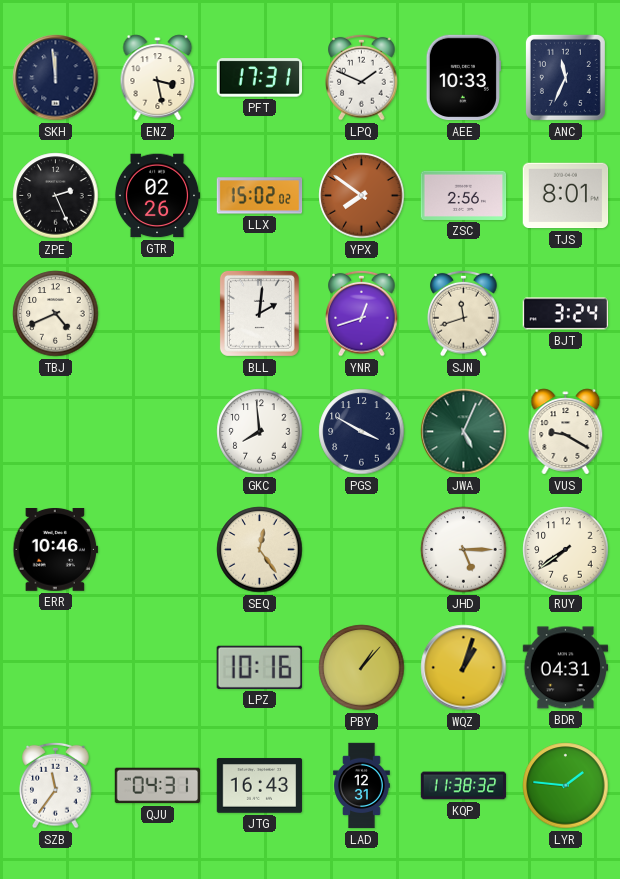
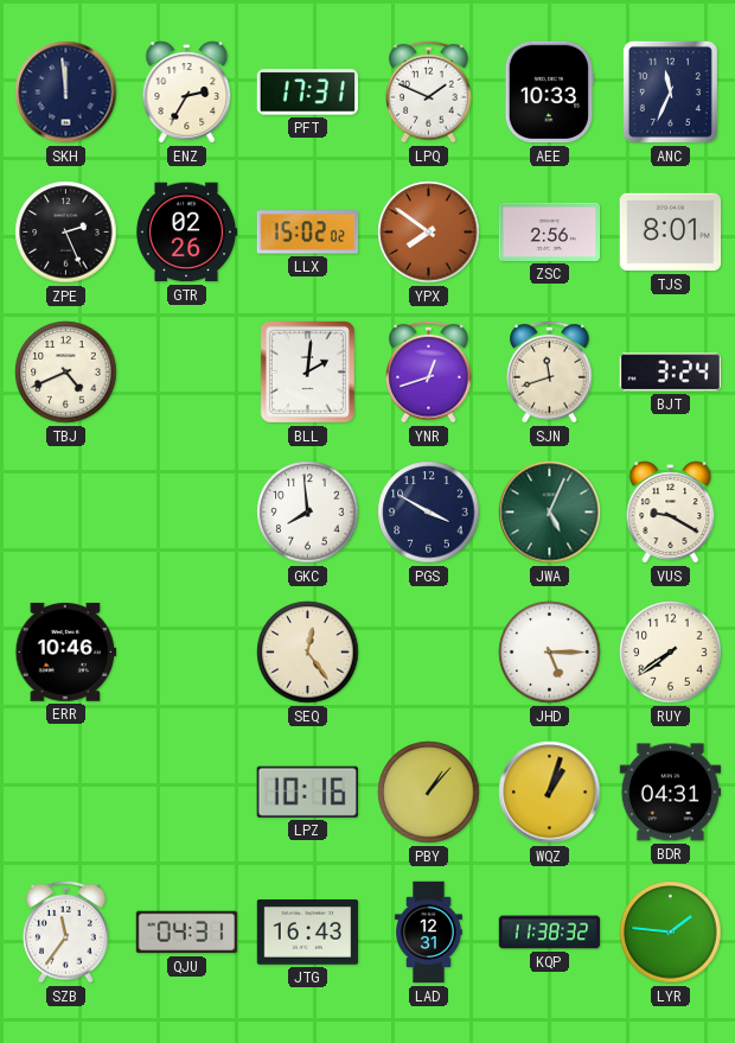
ENZ: 3:28 -> 2:35
